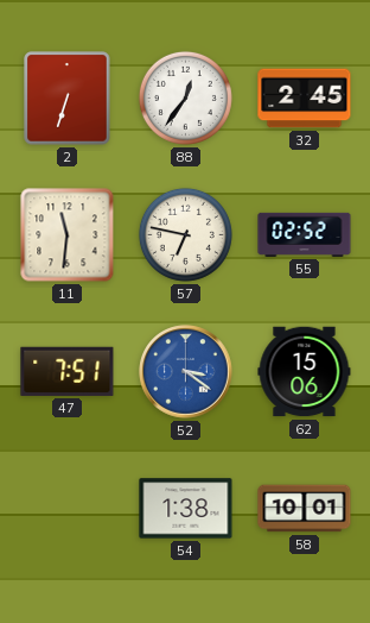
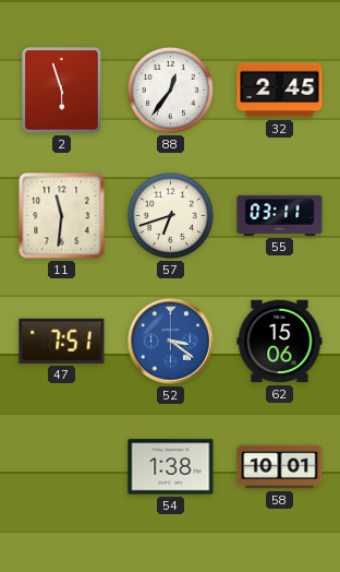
2: 6:33 -> 5:57
57: 6:47 -> 6:42
55: 02:52 -> 03:11
